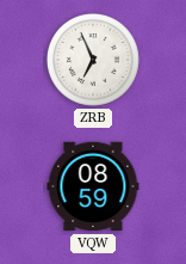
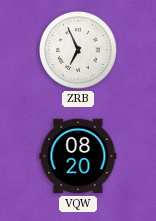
VQW: 08:59 -> 08:20
